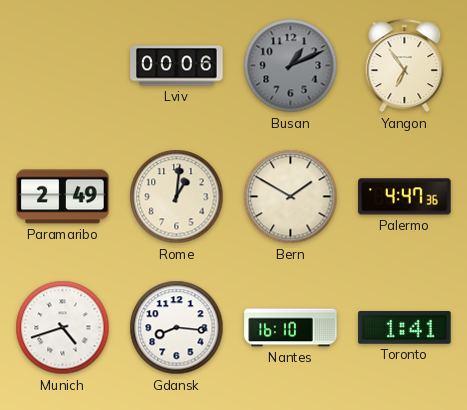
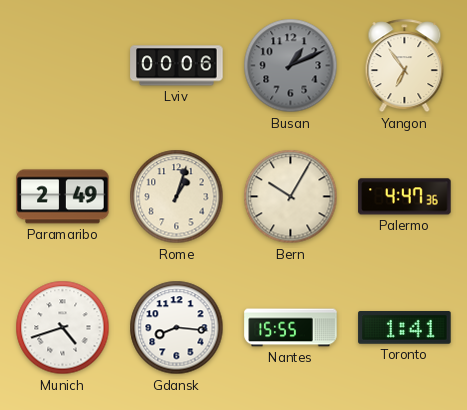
Rome: 1:01 -> 1:03
Bern: 1:50 -> 10:05
Nantes: 16:10 -> 15:55
